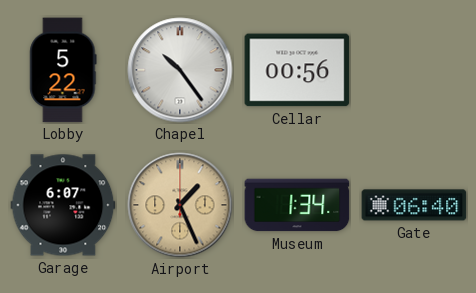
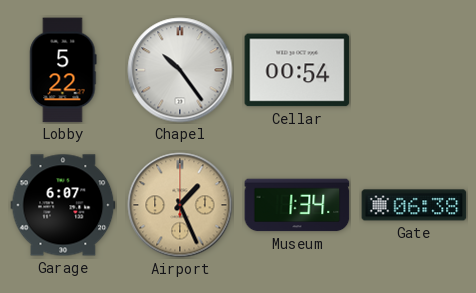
Cellar: 00:56 -> 00:54
Gate: 06:40 -> 06:38
